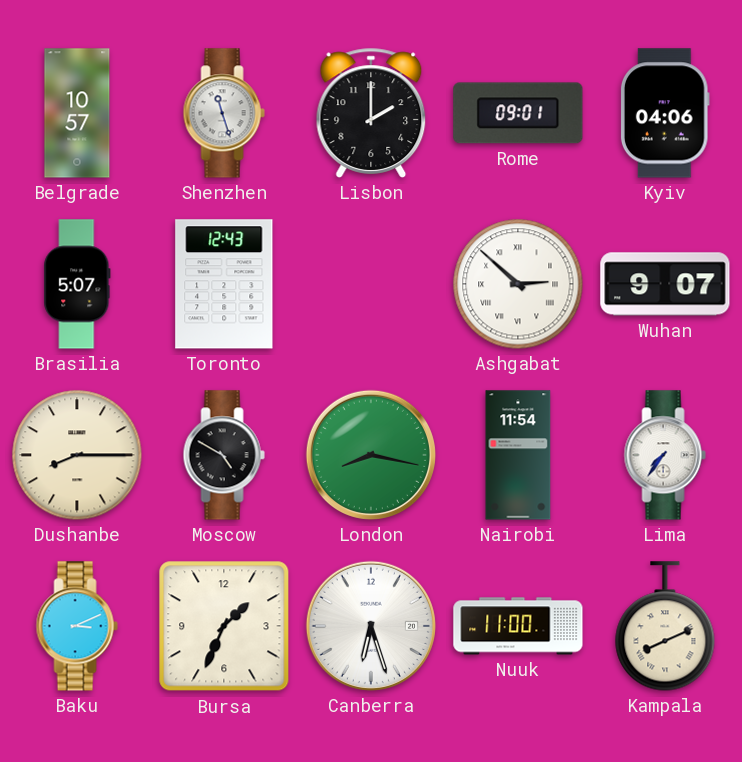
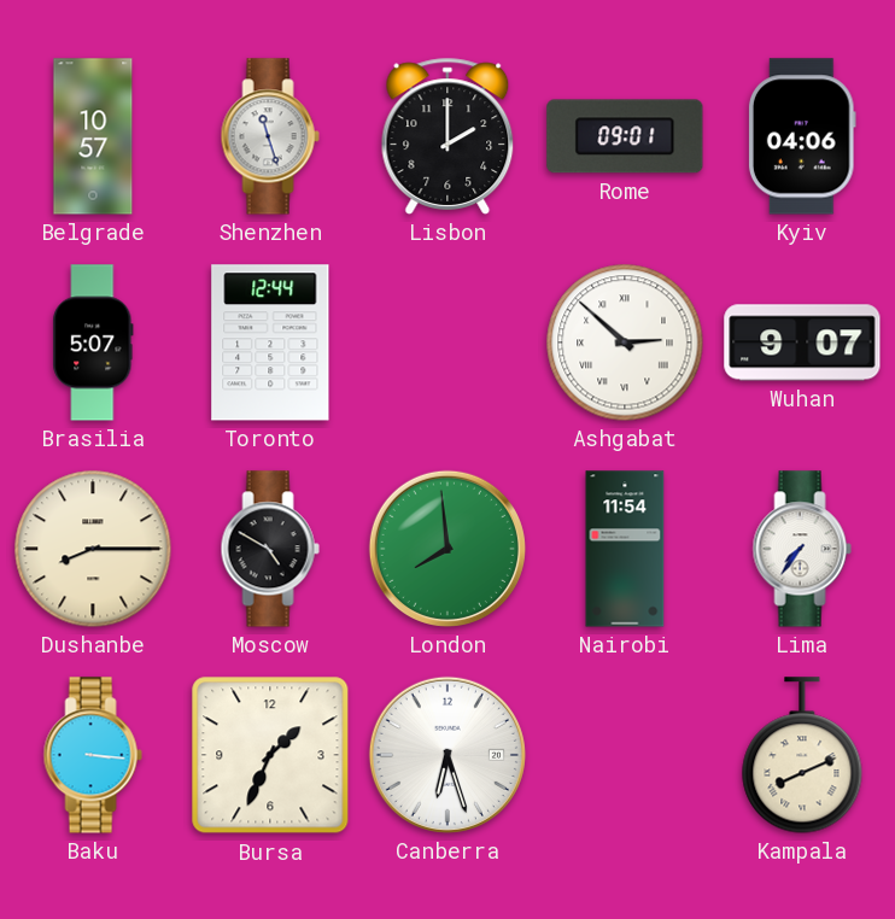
Toronto: 12:43 -> 12:44
London: 8:17 -> 7:59
Baku: 3:11 -> 3:16
Nuuk: 11:00 -> none
